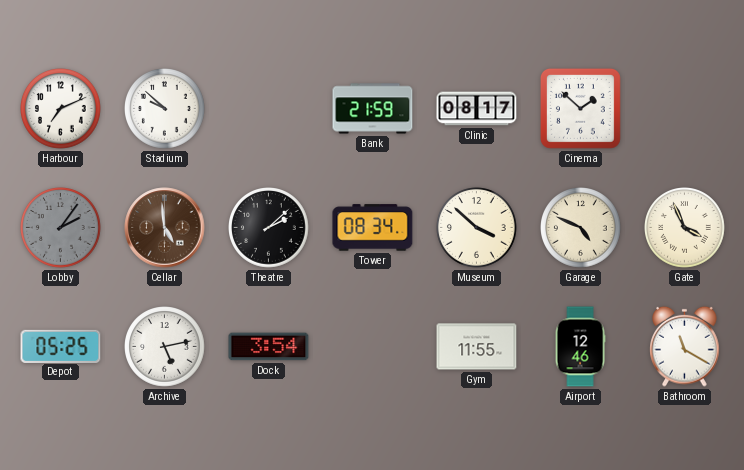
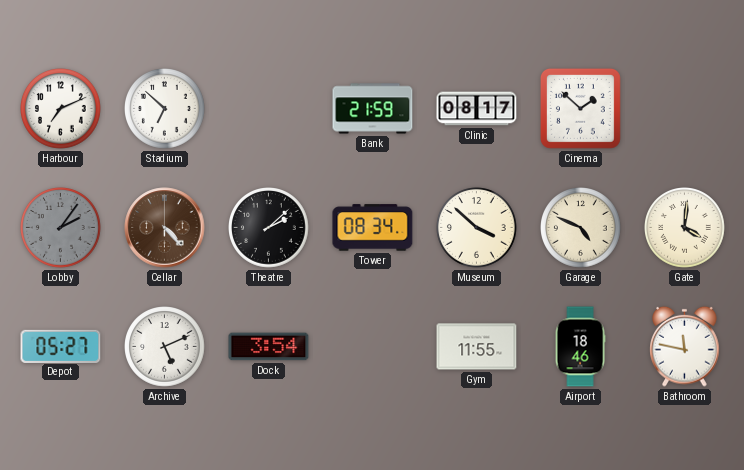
Stadium: 9:52 -> 6:52
Cellar: 4:59 -> 4:23
Gate: 3:56 -> 4:01
Depot: 05:25 -> 05:27
Archive: 5:13 -> 5:11
Airport: 12:46 -> 18:46
Bathroom: 11:20 -> 11:47
